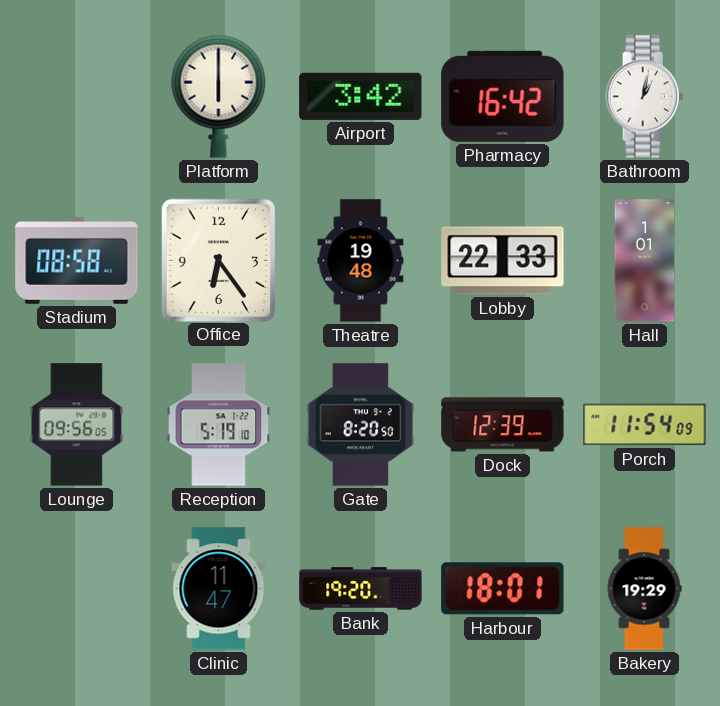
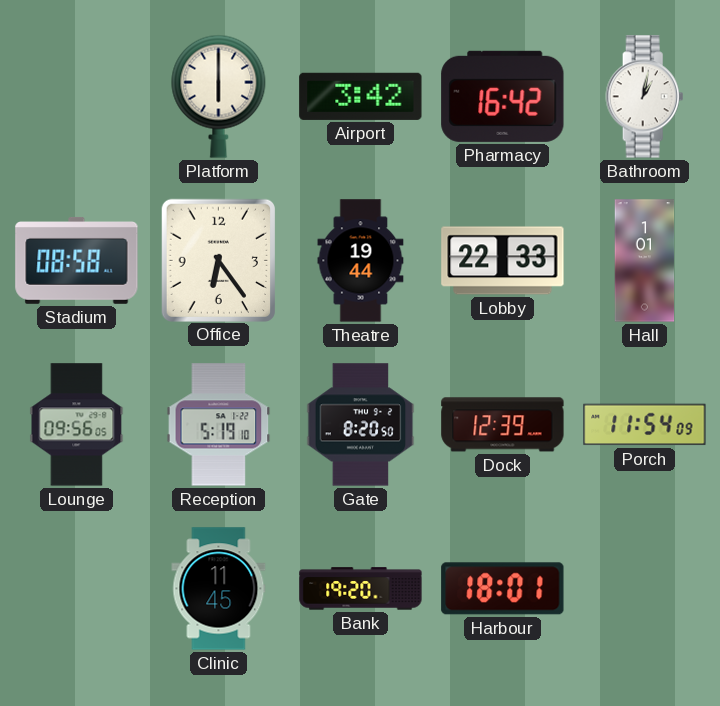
Theatre: 19:48 -> 19:44
Clinic: 11:47 -> 11:45
Bakery: 19:29 -> none
